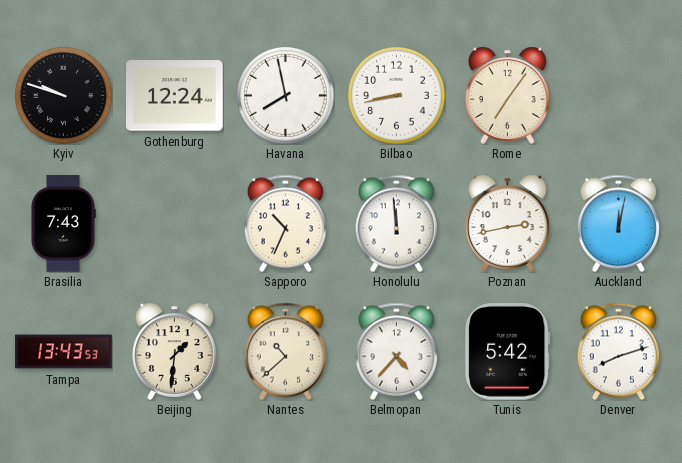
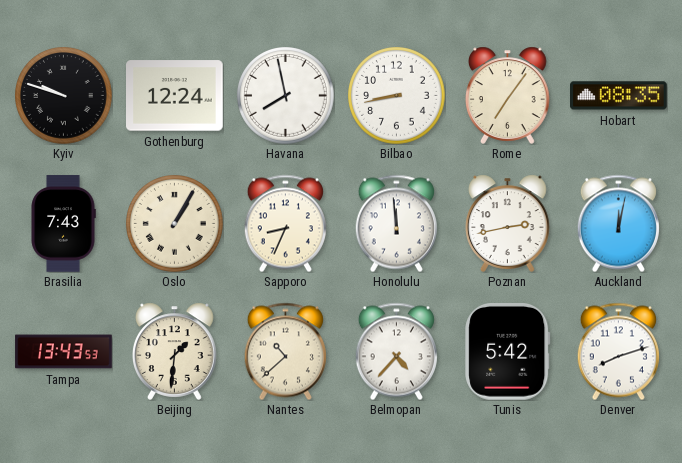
Hobart: none -> 08:35
Oslo: none -> 1:05
Sapporo: 10:34 -> 8:34
